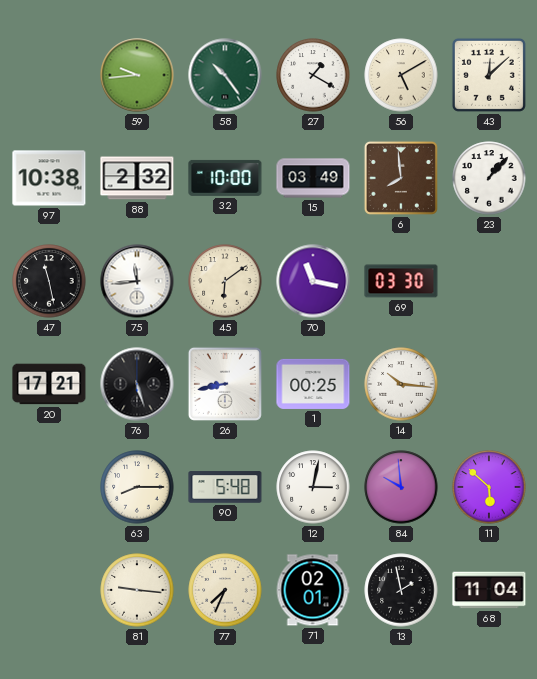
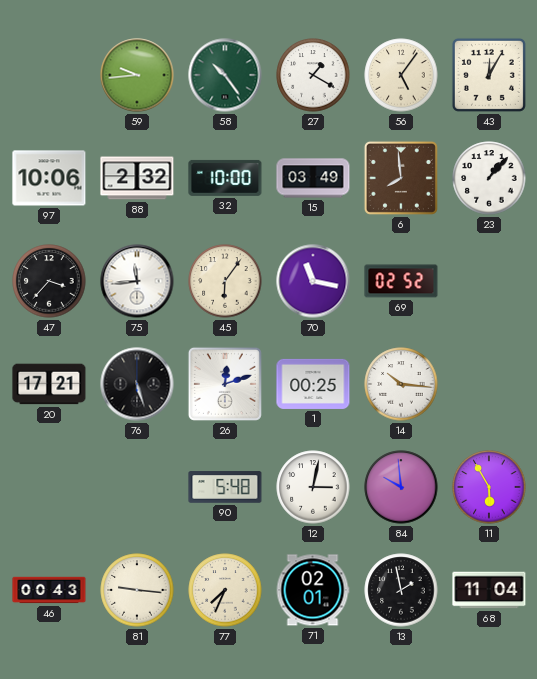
56: 5:10 -> 5:06
43: 12:08 -> 12:05
97: 10:38 -> 10:06
47: 11:28 -> 3:37
45: 6:09 -> 6:06
69: 03:30 -> 02:52
26: 8:43 -> 12:12
63: 8:15 -> none
11: 5:52 -> 5:55
46: none -> 00:43
